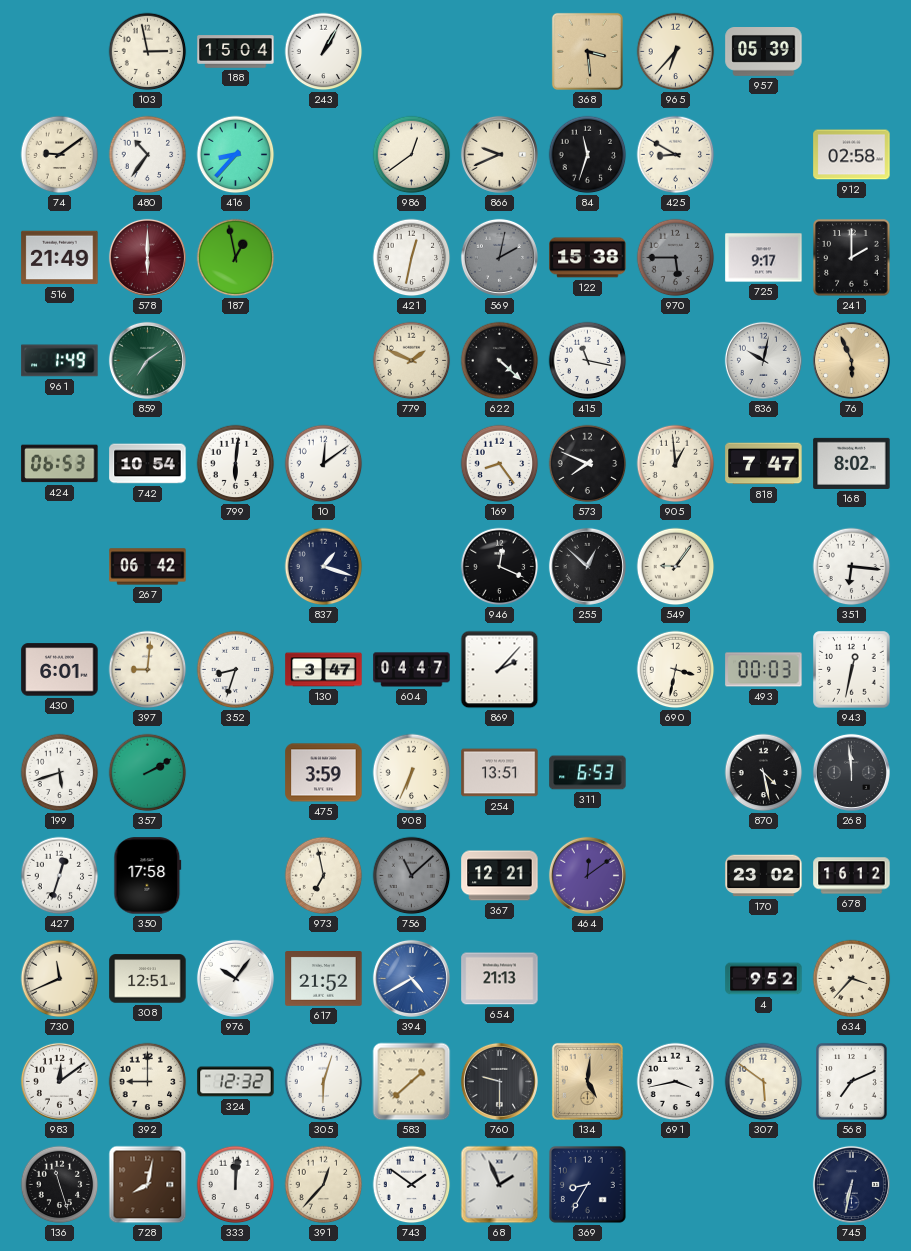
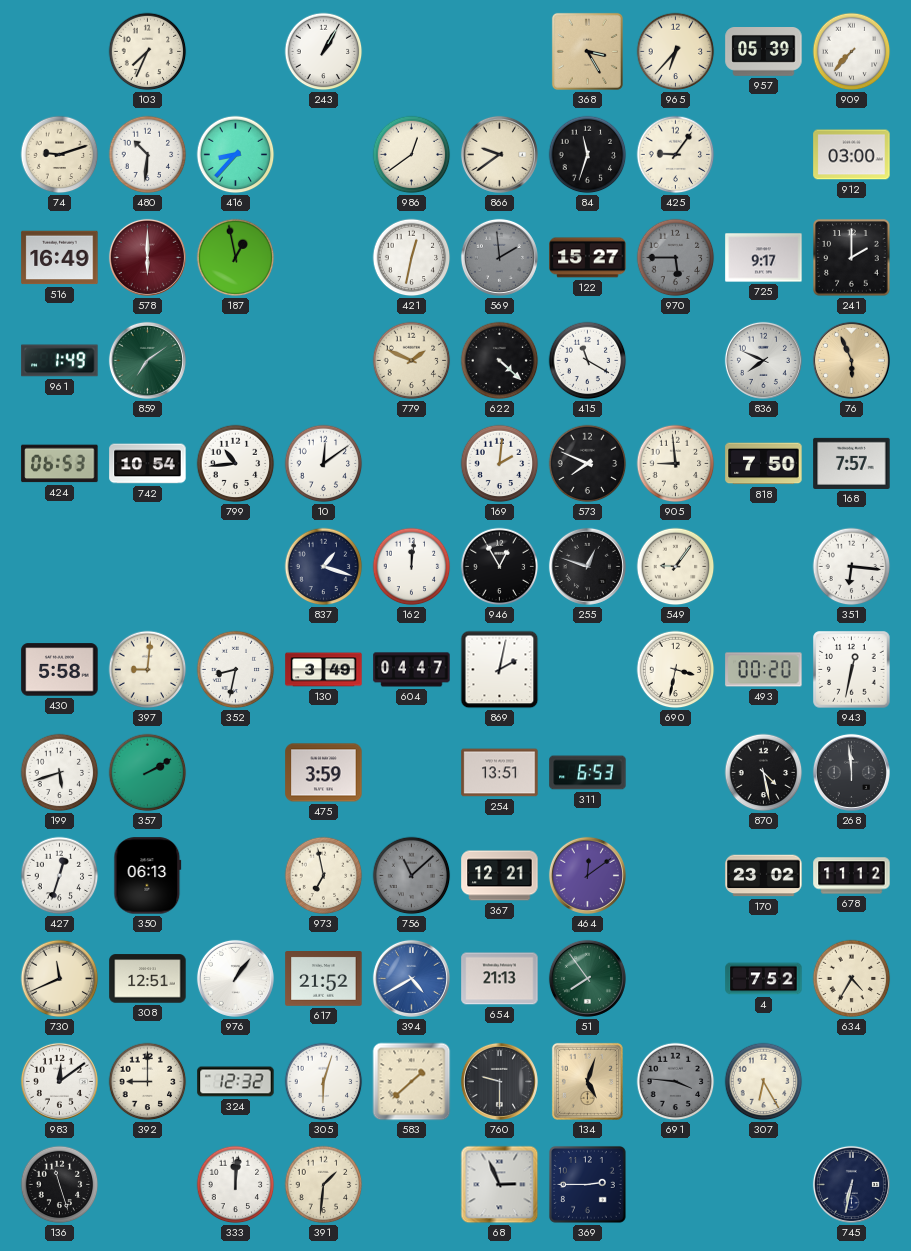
103: 2:58 -> 7:34
188: 15:04 -> none
368: 3:29 -> 3:25
909: none -> 7:37
74: 9:09 -> 9:12
480: 10:36 -> 10:31
866: 9:41 -> 9:39
425: 8:50 -> 9:06
912: 02:58 -> 03:00
516: 21:49 -> 16:49
569: 2:02 -> 1:59
122: 15:38 -> 15:27
415: 11:17 -> 11:20
836: 10:02 -> 7:49
799: 6:01 -> 10:44
169: 8:24 -> 2:01
905: 12:59 -> 8:59
818: 7:47 -> 7:50
168: 8:02 -> 7:57
267: 06:42 -> none
162: none -> 12:01
946: 12:19 -> 12:55
255: 12:52 -> 12:48
430: 6:01 -> 5:58
352: 8:33 -> 8:32
130: 3:47 -> 3:49
869: 2:07 -> 2:02
493: 00:03 -> 00:20
908: 6:34 -> none
350: 17:58 -> 06:13
678: 16:12 -> 11:12
976: 10:06 -> 1:06
51: none -> 7:54
4: 9:52 -> 7:52
634: 3:37 -> 4:35
134: 5:01 -> 5:03
691: 3:43 -> 3:46
691 dial: white -> grey
307: 5:51 -> 6:25
568: 7:11 -> none
728: 8:02 -> none
391: 12:37 -> 1:31
743: 1:51 -> none
68: 1:56 -> 2:56
369: 8:35 -> 2:45
